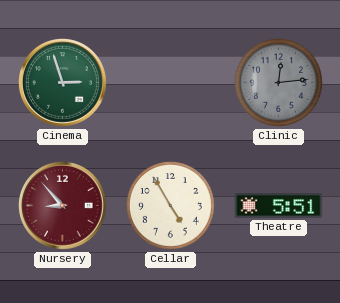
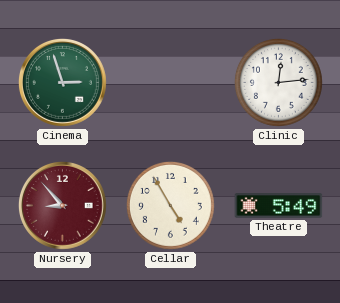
Clinic dial: grey -> white
Theatre: 5:51 -> 5:49
